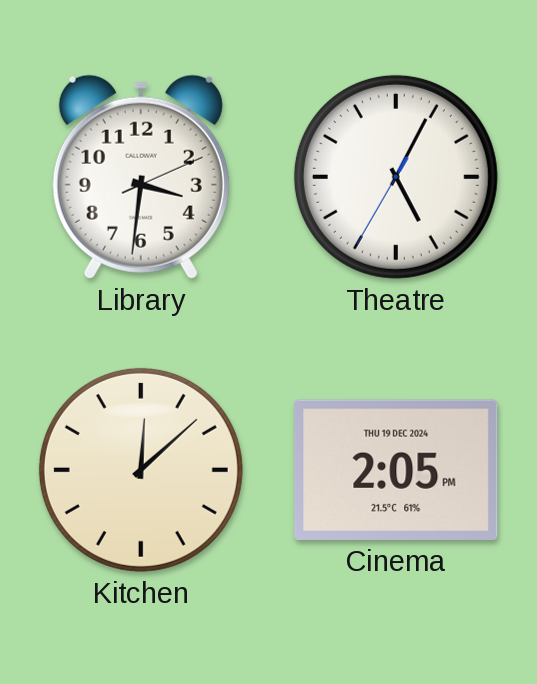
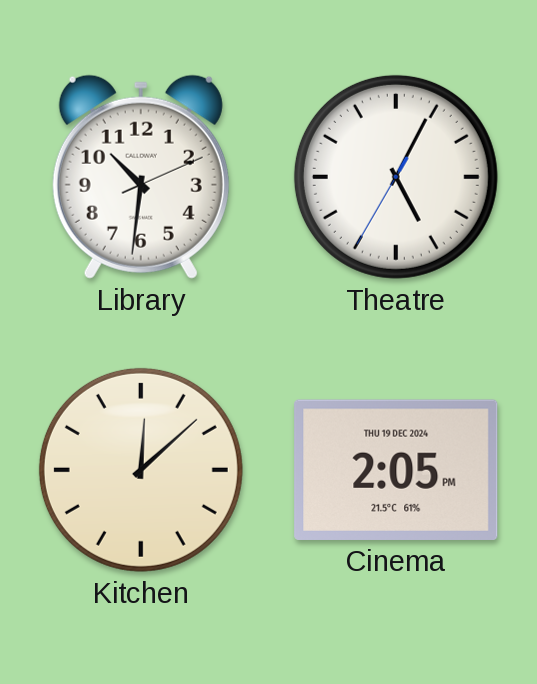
Library: 3:31 -> 10:31
